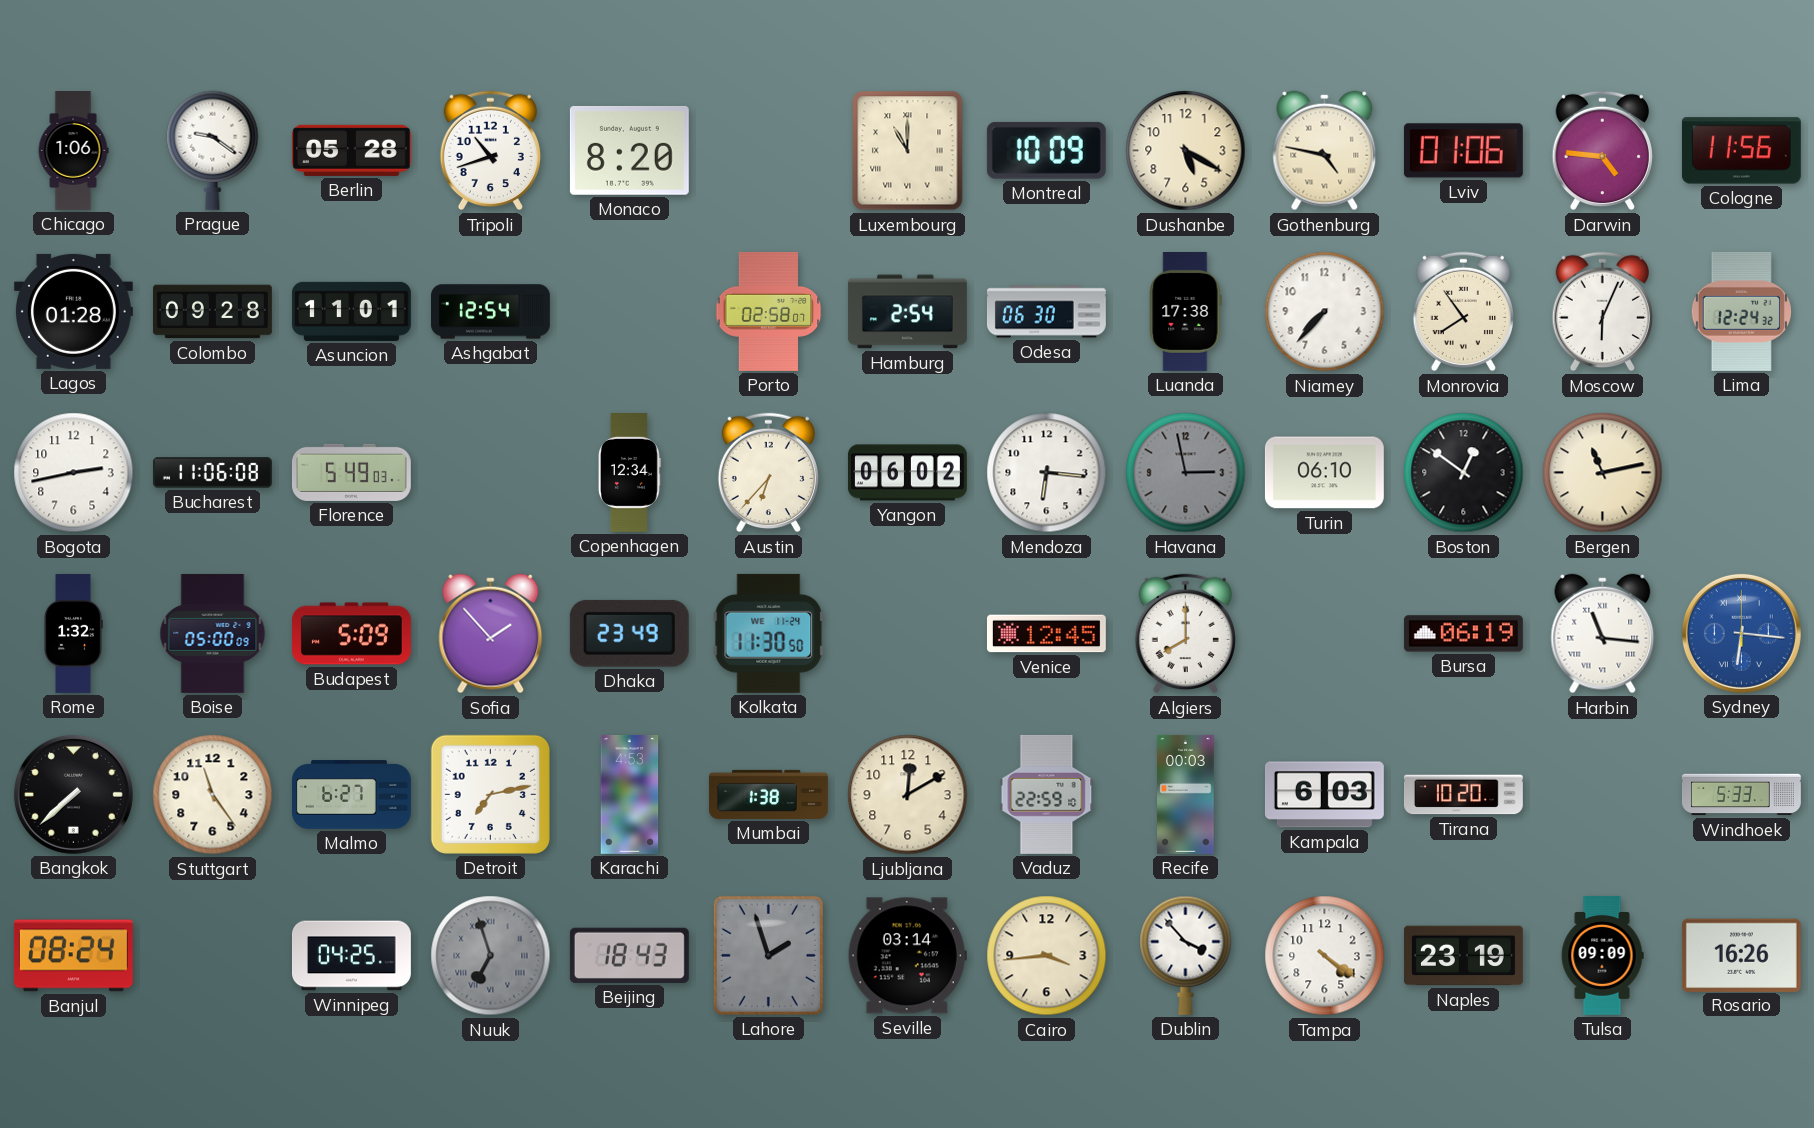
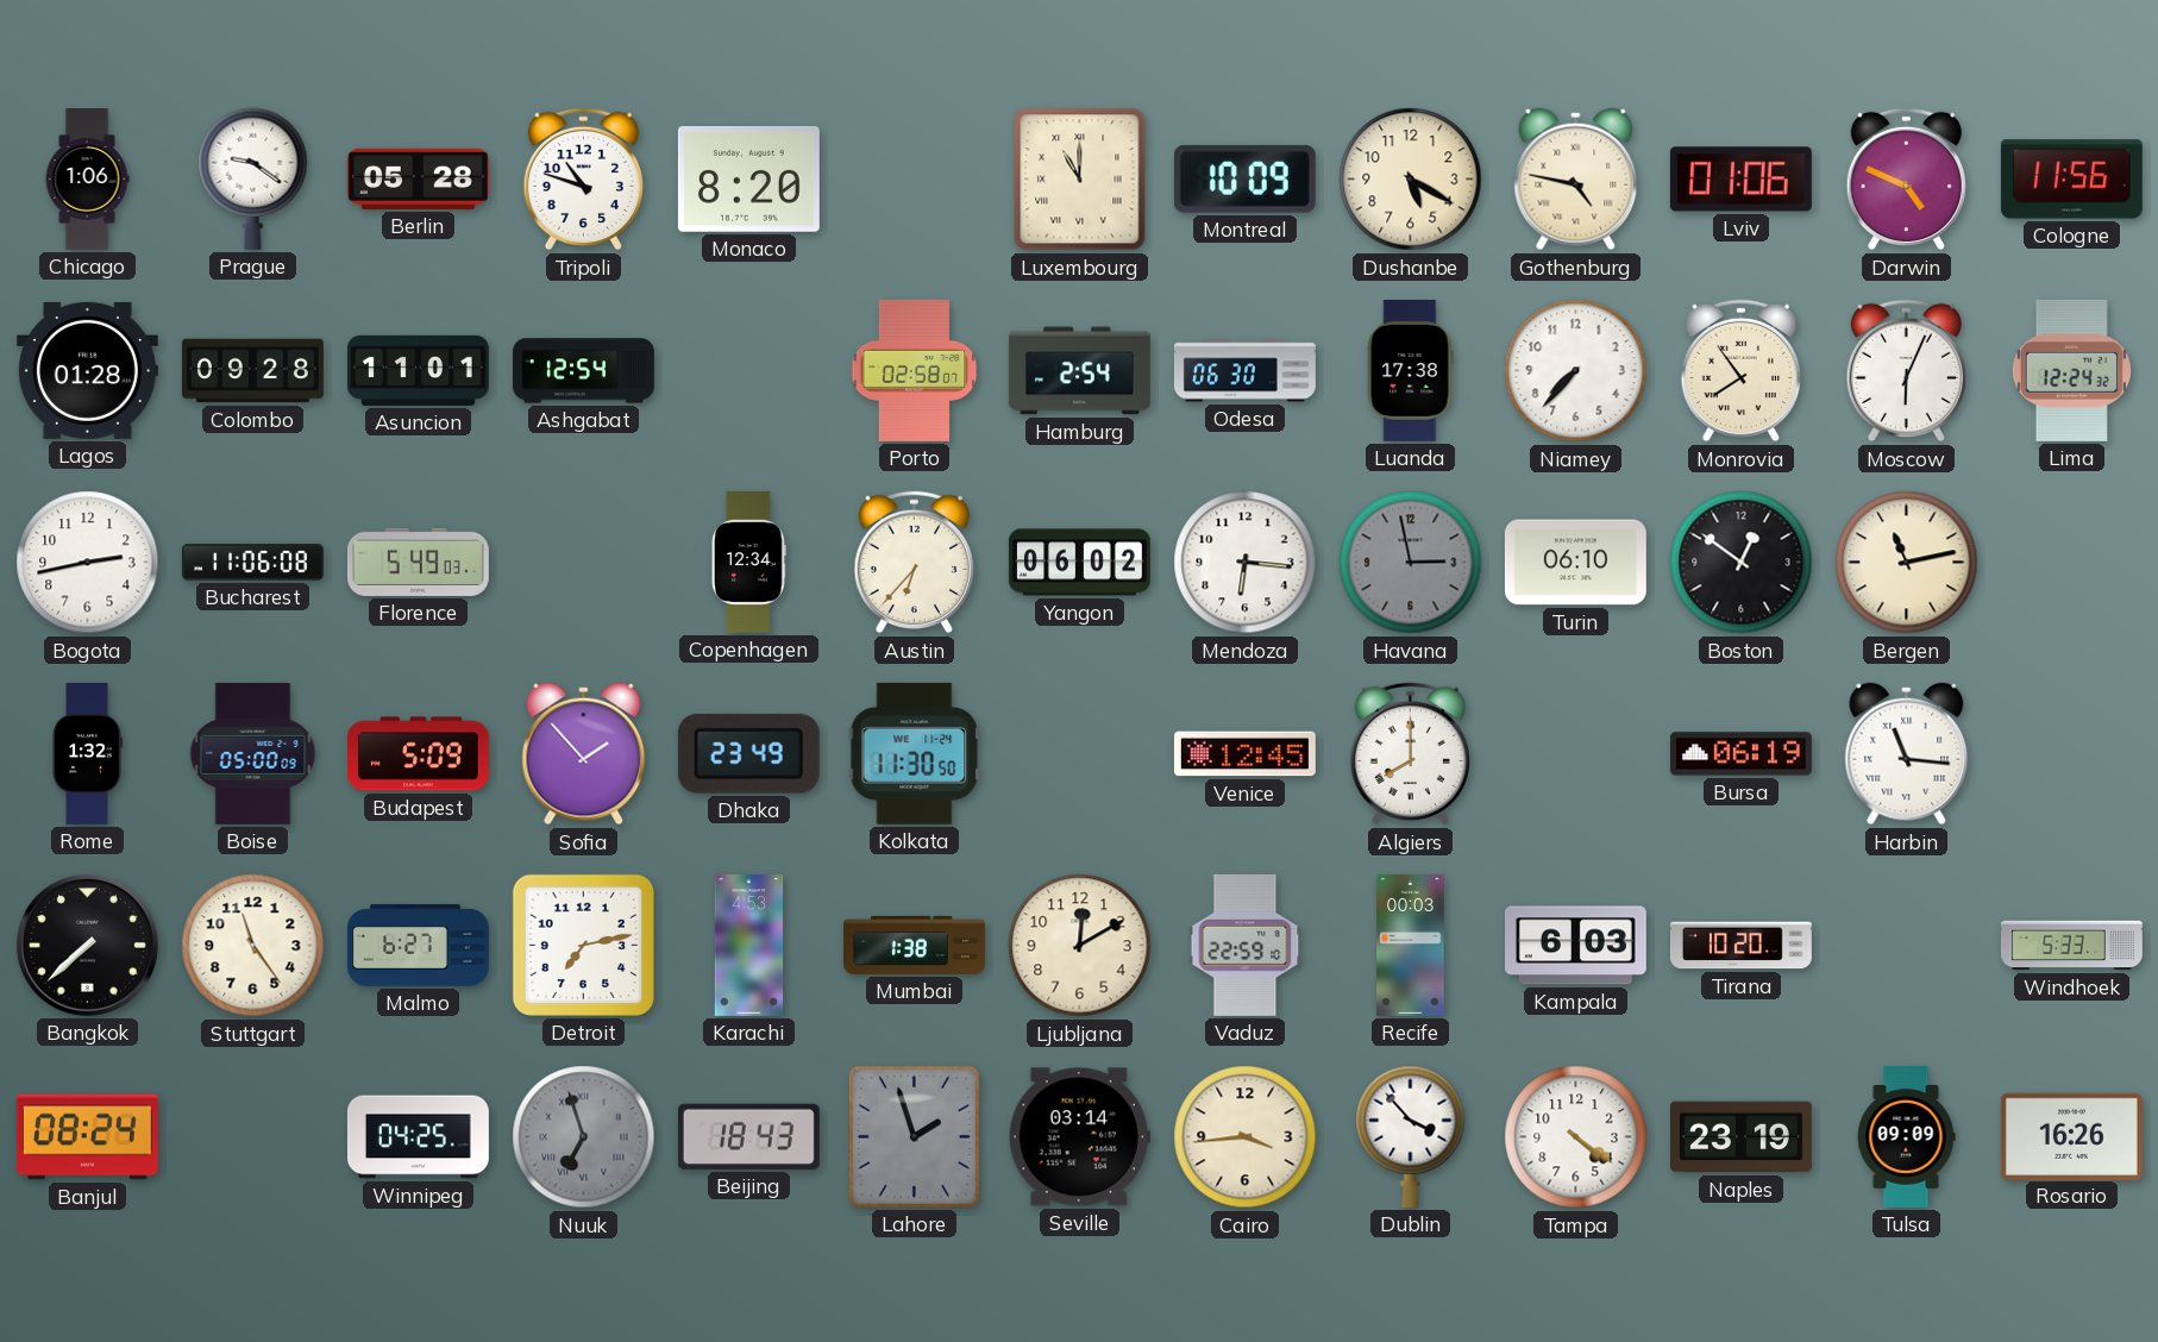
Tripoli: 10:42 -> 10:48
Darwin: 4:46 -> 4:49
Sydney: 6:16 -> none
